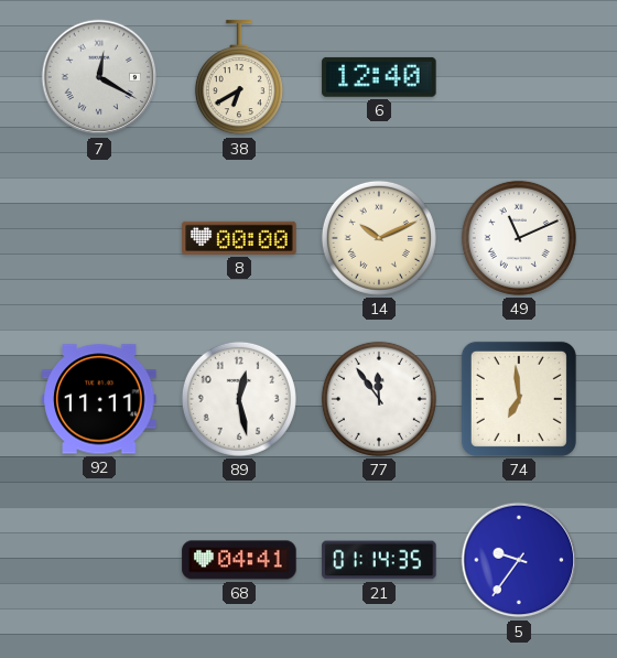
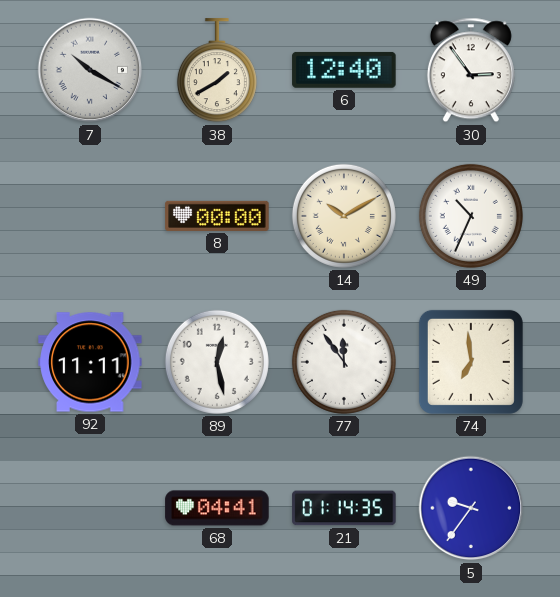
7: 12:20 -> 10:20
38: 6:40 -> 1:40
30: none -> 2:54
14: 10:11 -> 10:10
49: 11:11 -> 10:34
